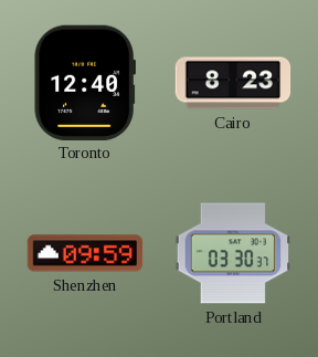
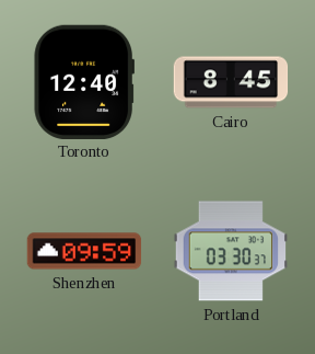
Cairo: 8:23 -> 8:45
